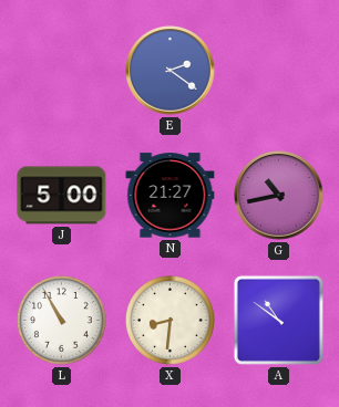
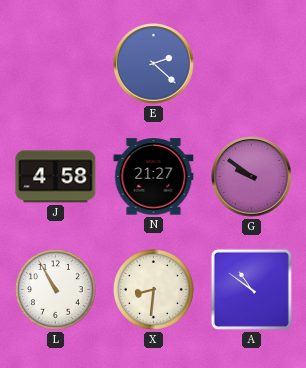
E: 2:21 -> 2:22
J: 5:00 -> 4:58
G: 10:43 -> 9:51
